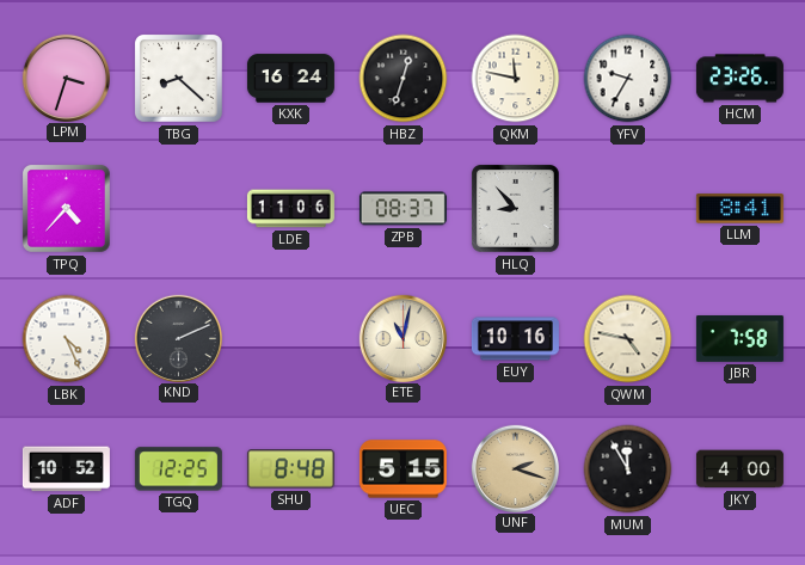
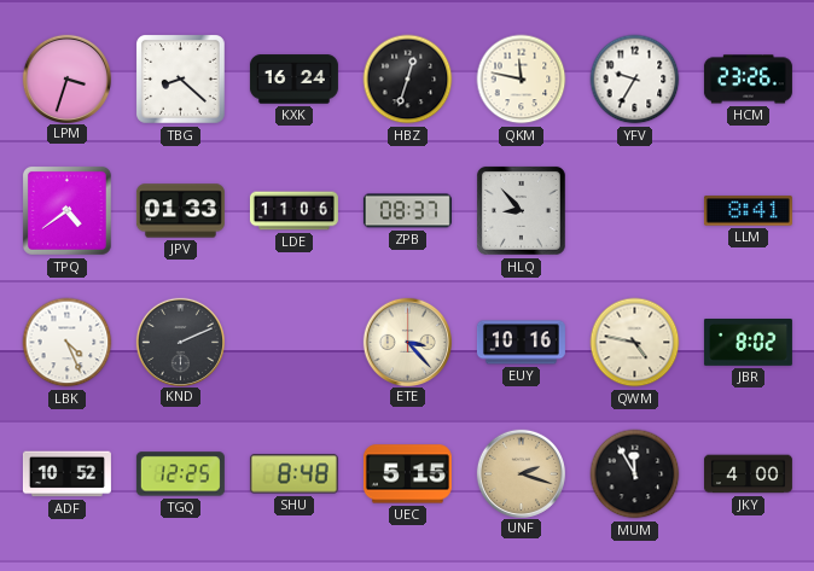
TPQ: 4:37 -> 4:39
JPV: none -> 01:33
ETE: 11:02 -> 3:23
JBR: 7:58 -> 8:02
